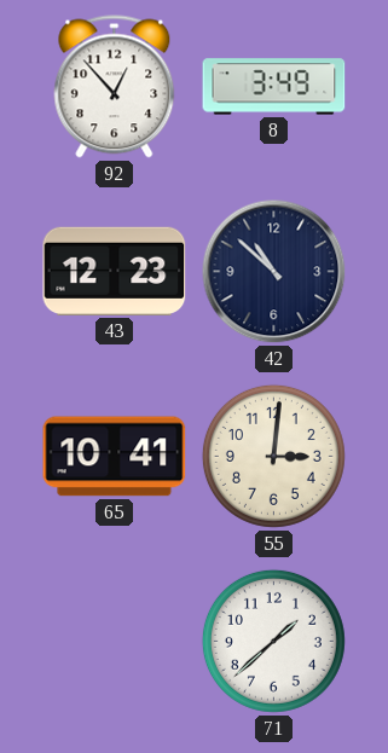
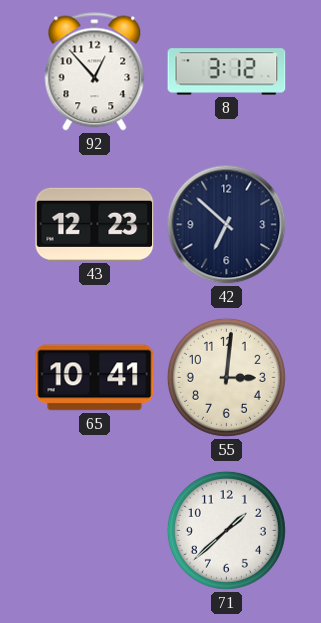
8: 3:49 -> 3:12
42: 10:52 -> 6:52
